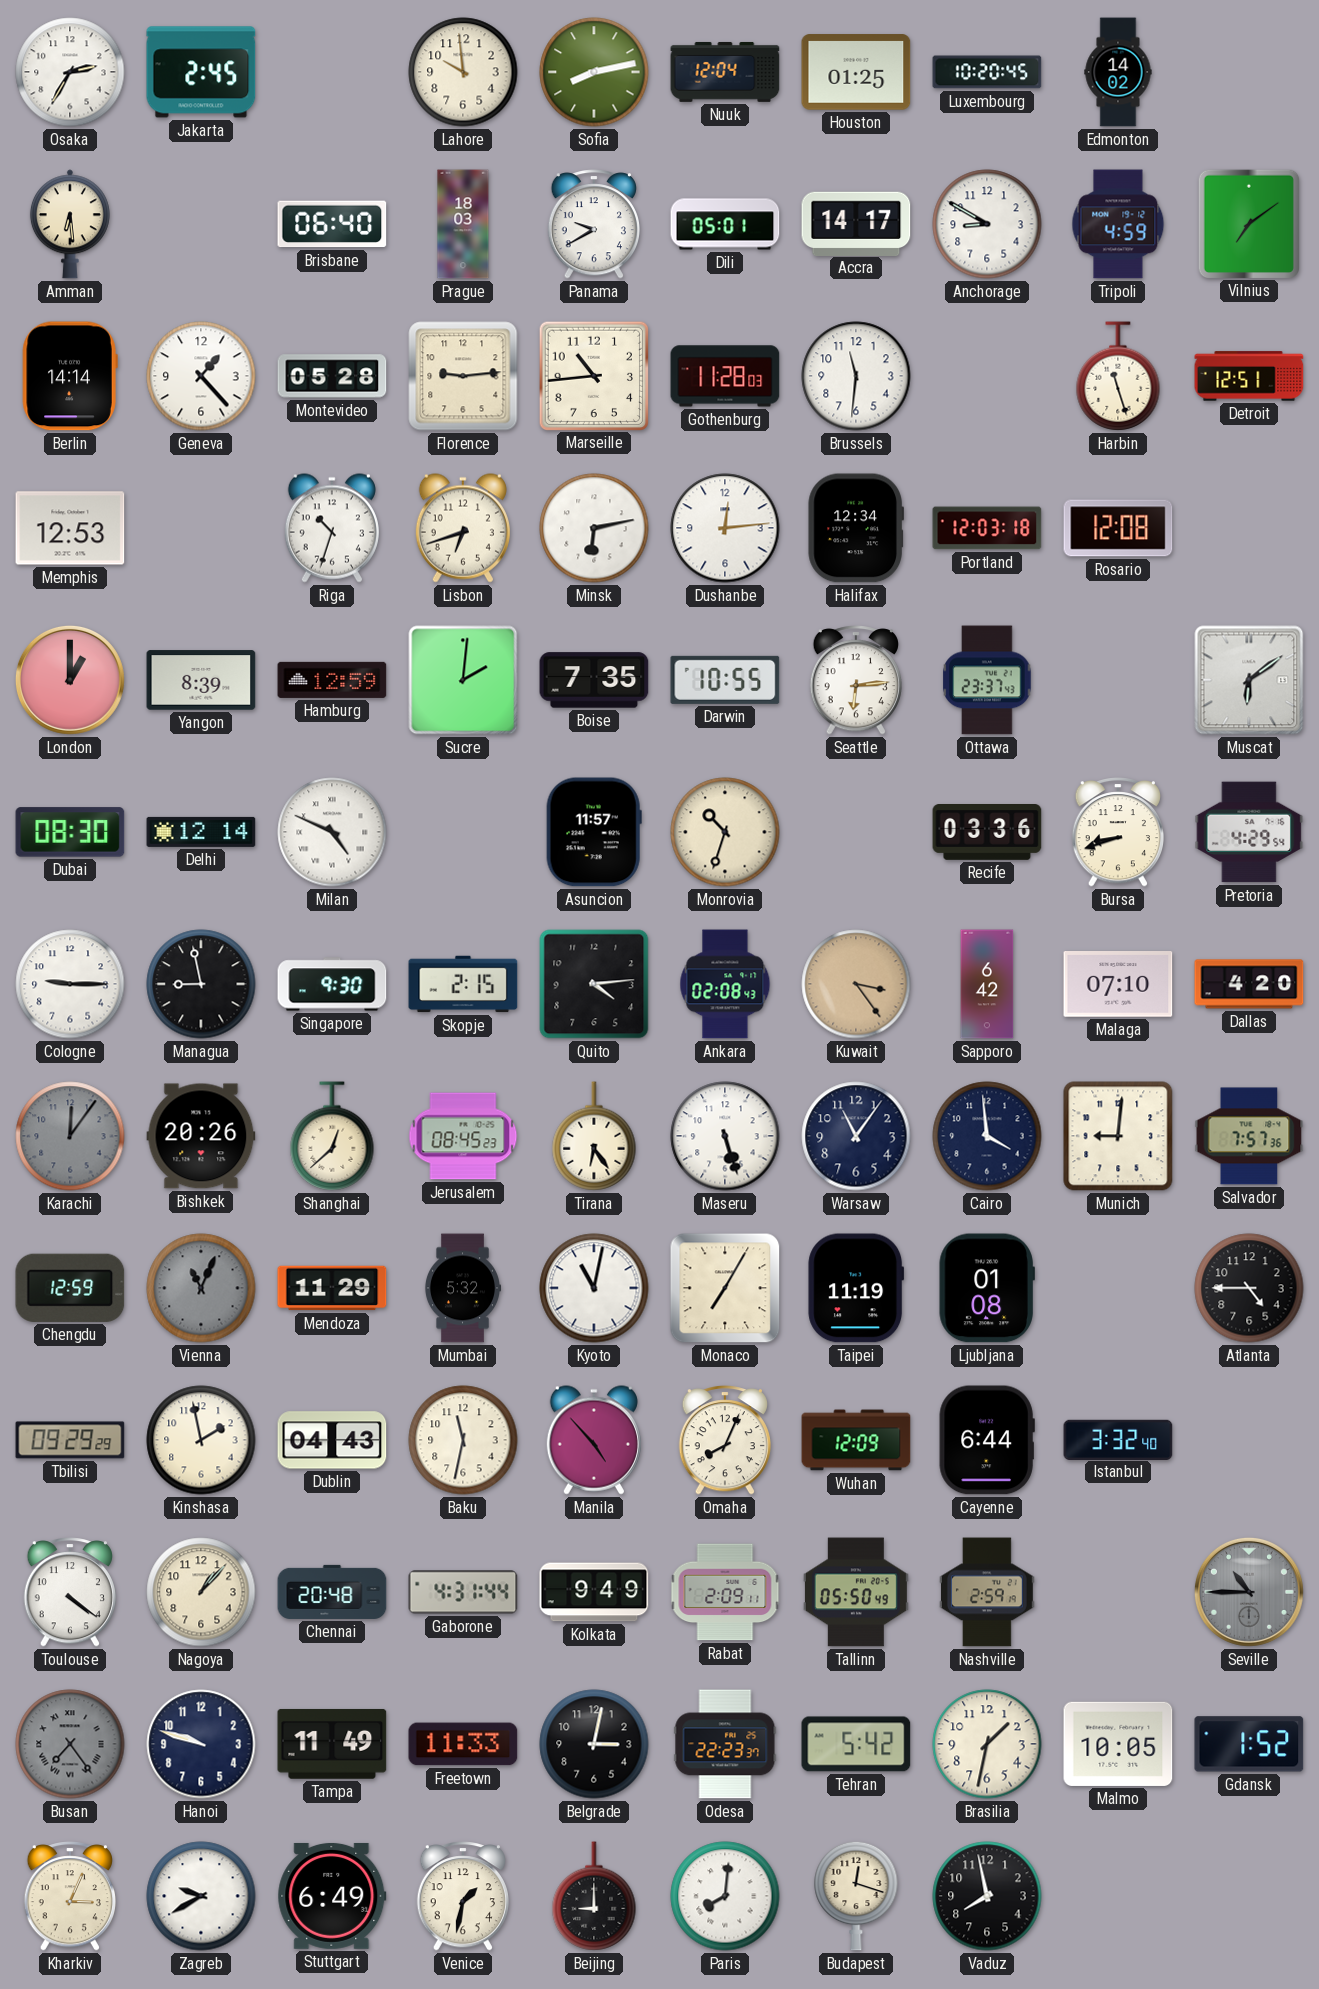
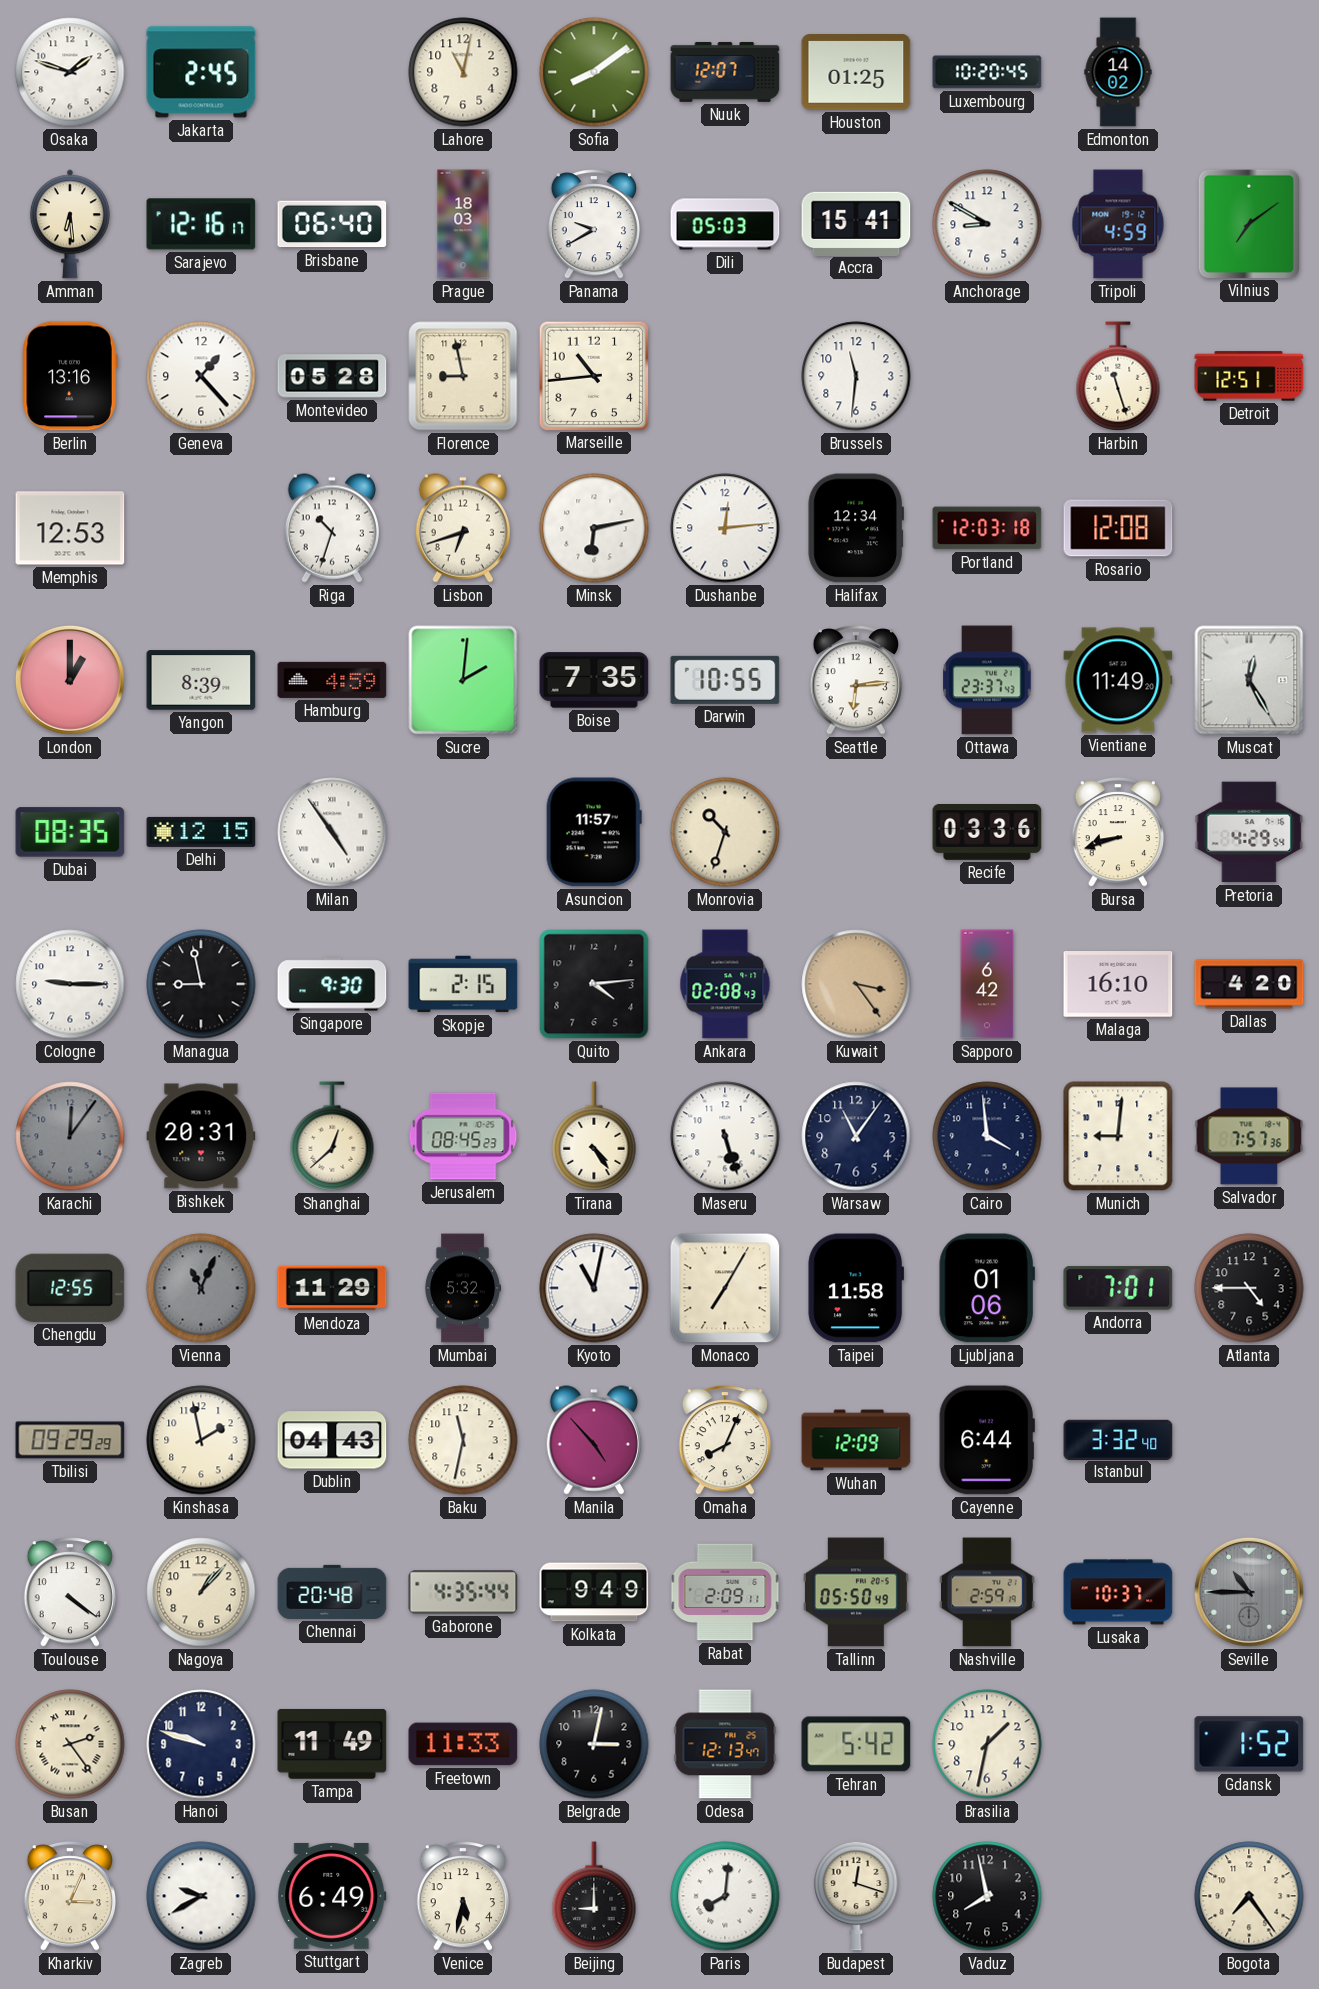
Osaka: 2:35 -> 1:48
Lahore: 9:59 -> 11:02
Sofia: 8:13 -> 8:09
Nuuk: 12:04 -> 12:07
Sarajevo: none -> 12:16
Dili: 05:01 -> 05:03
Accra: 14:17 -> 15:41
Berlin: 14:14 -> 13:16
Florence: 9:14 -> 8:58
Gothenburg: 11:28 -> none
Hamburg: 12:59 -> 4:59
Vientiane: none -> 11:49
Muscat: 6:09 -> 12:25
Dubai: 08:30 -> 08:35
Delhi: 12:14 -> 12:15
Milan: 4:49 -> 4:54
Malaga: 07:10 -> 16:10
Bishkek: 20:26 -> 20:31
Tirana: 6:24 -> 4:24
Chengdu: 12:59 -> 12:55
Taipei: 11:19 -> 11:58
Ljubljana: 01:08 -> 01:06
Andorra: none -> 7:01
Gaborone: 4:31 -> 4:35
Lusaka: none -> 10:37
Busan: 7:24 -> 2:24
Busan dial: grey -> cream
Odesa: 22:23 -> 12:13
Malmo: 10:05 -> none
Venice: 1:32 -> 5:32
Bogota: none -> 7:24
